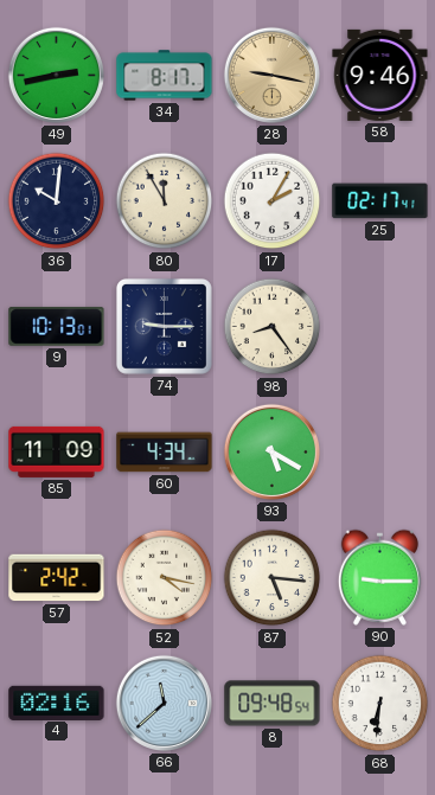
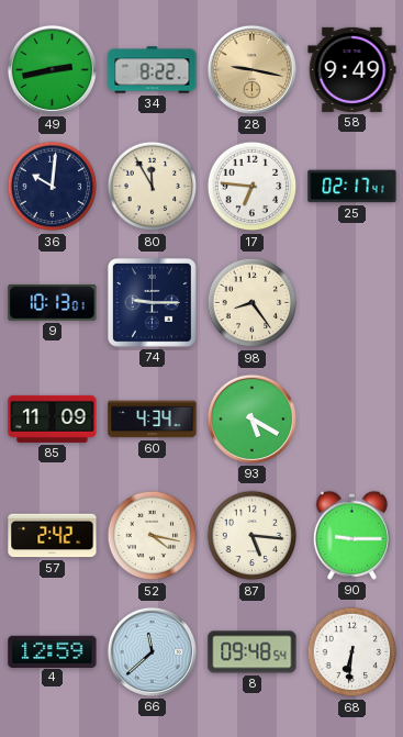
34: 8:17 -> 8:22
58: 9:46 -> 9:49
17: 2:05 -> 6:46
4: 02:16 -> 12:59
